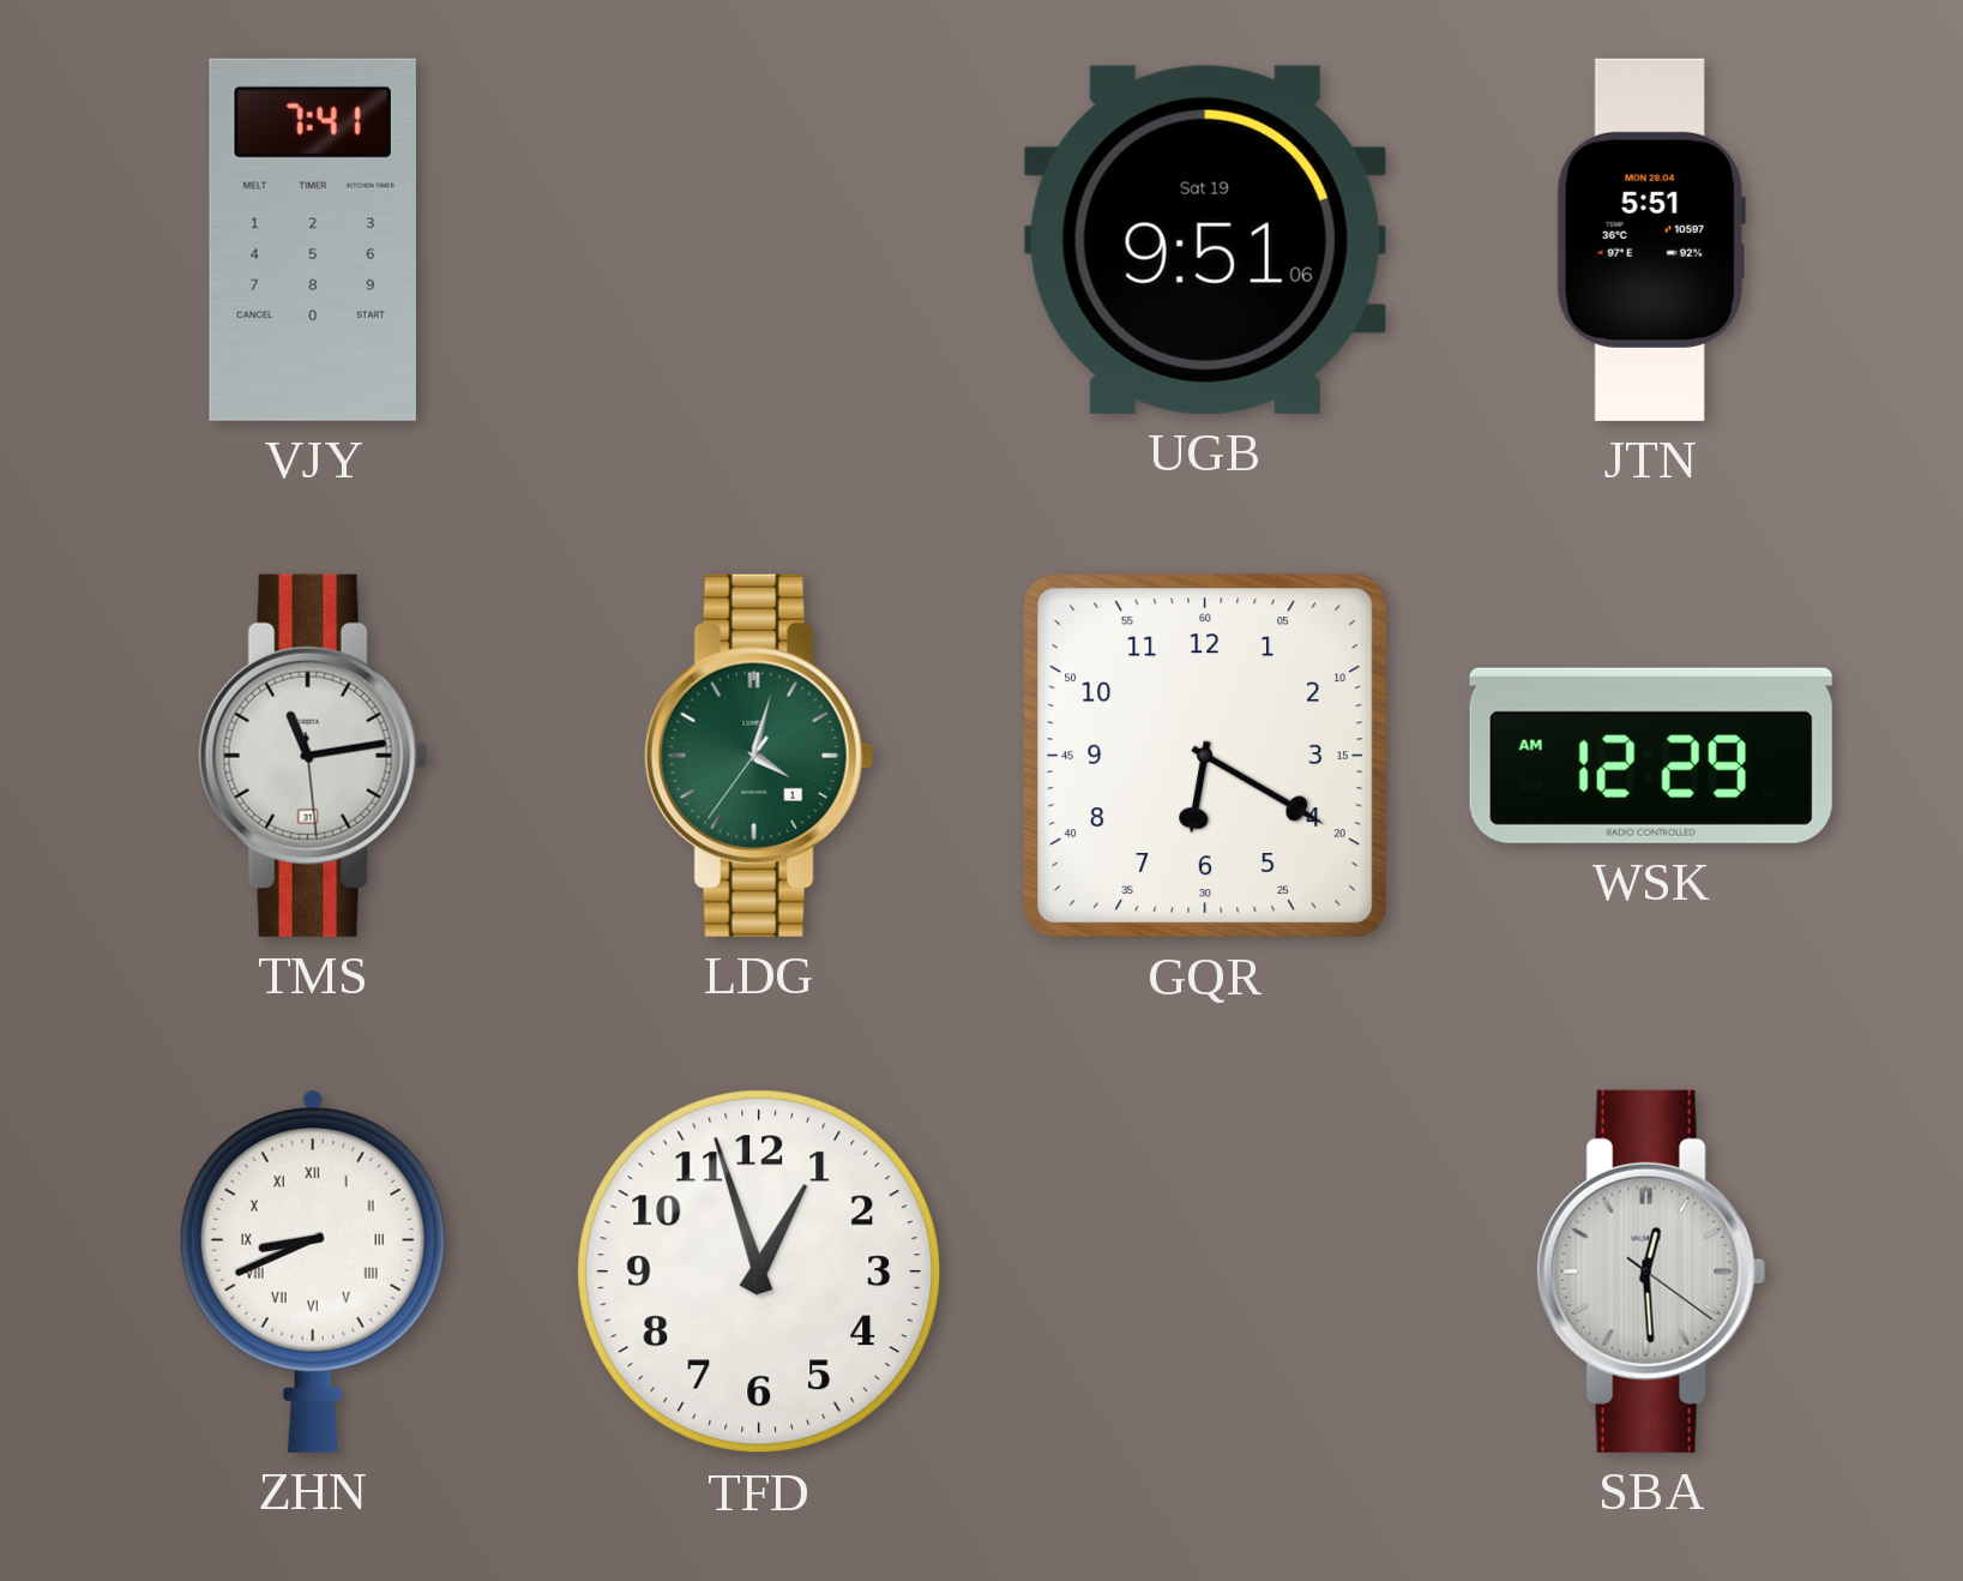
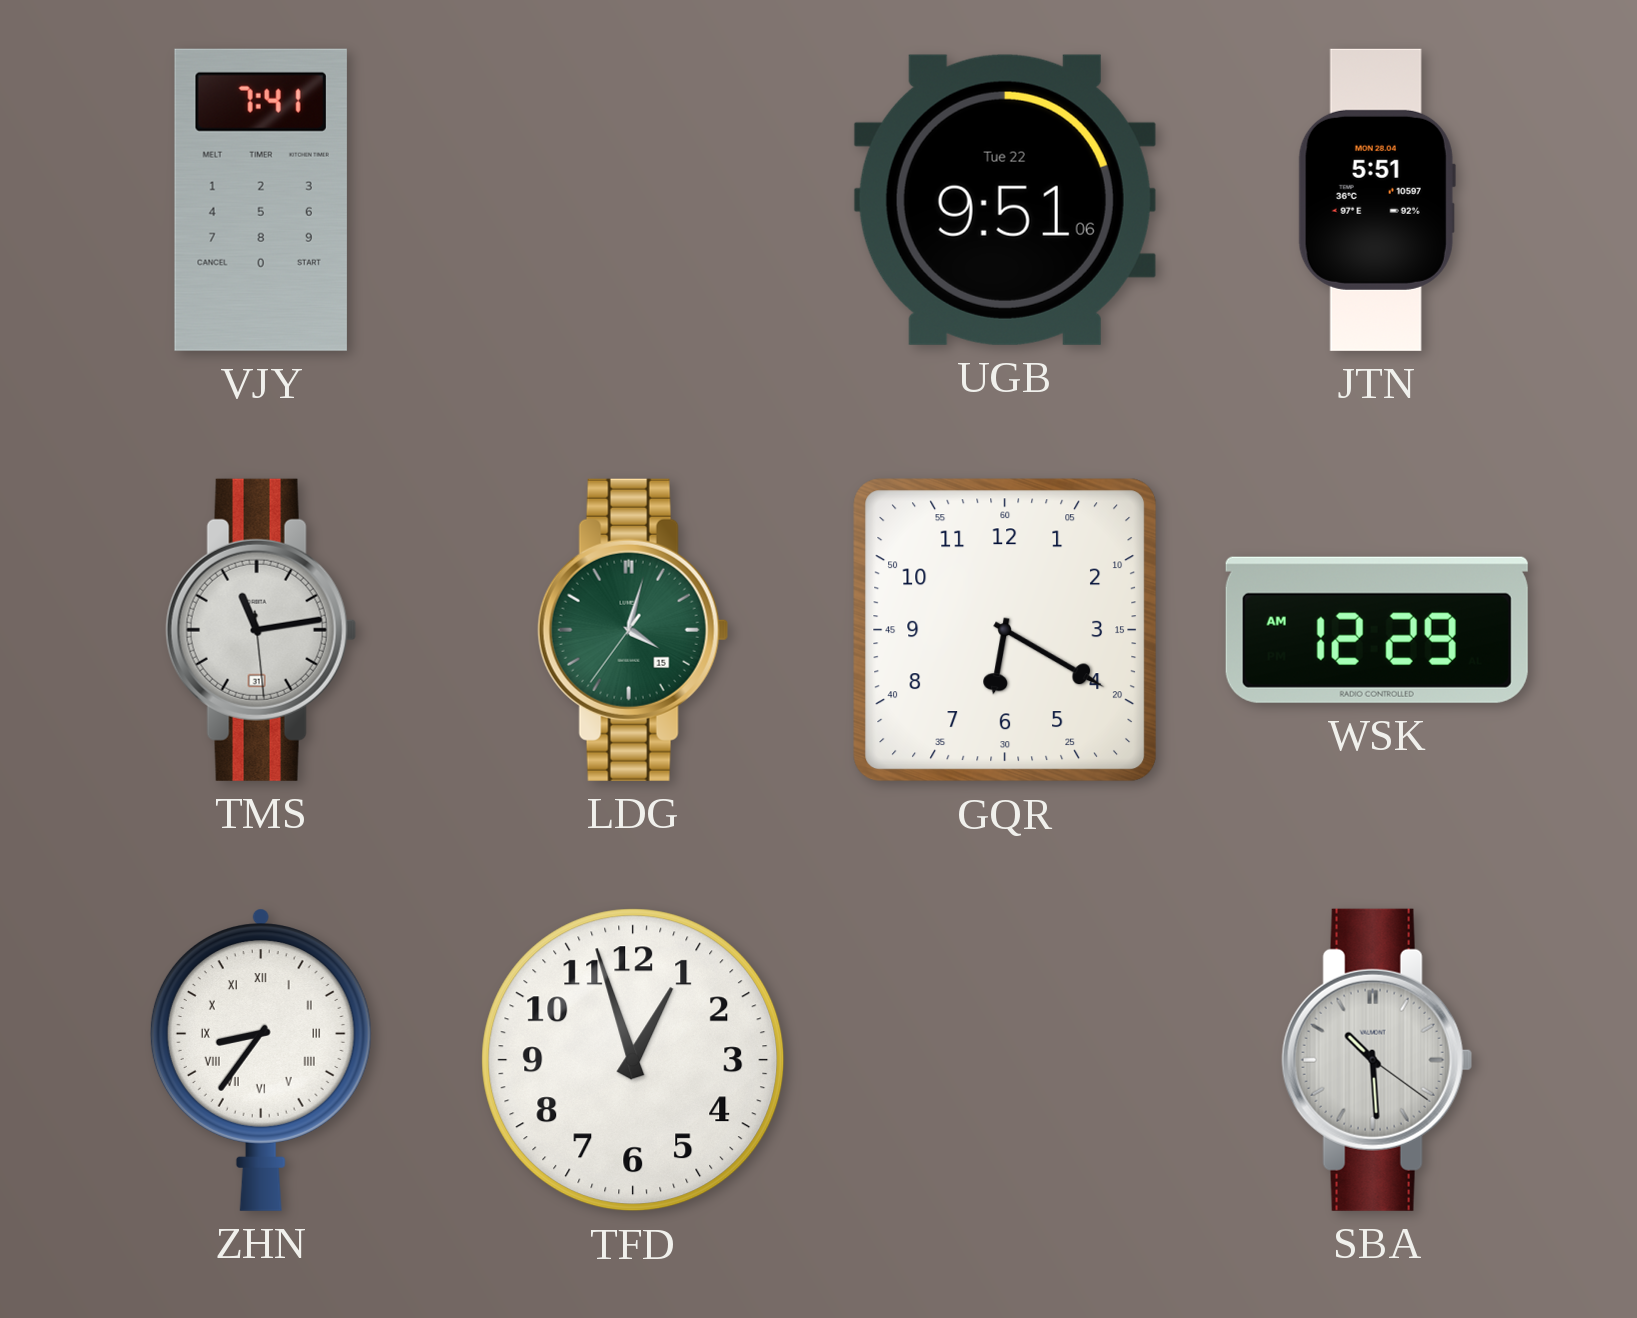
UGB date: Sat 19 -> Tue 22
LDG date: 1 -> 15
ZHN: 8:41 -> 8:36
SBA: 12:29 -> 10:29
